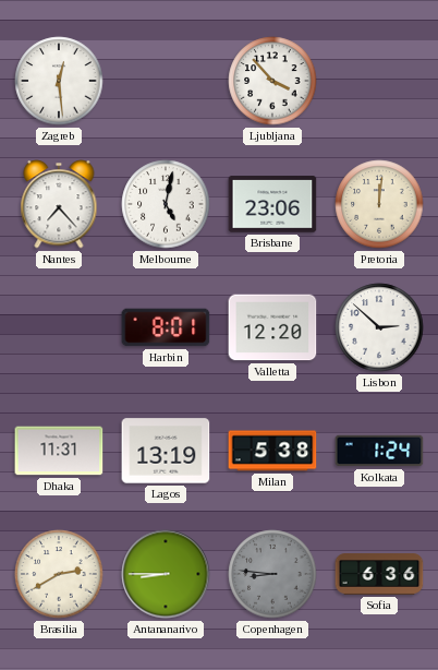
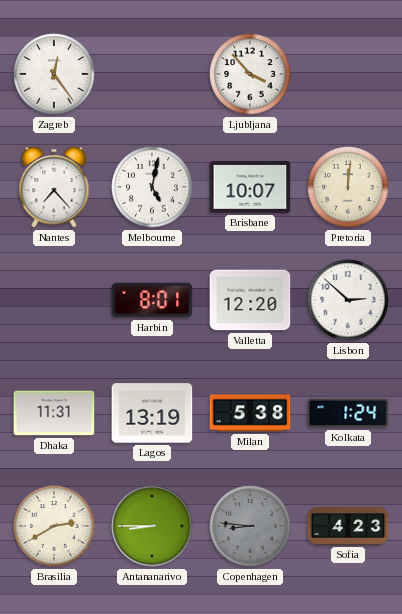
Zagreb: 12:29 -> 12:24
Brisbane: 23:06 -> 10:07
Sofia: 6:36 -> 4:23
